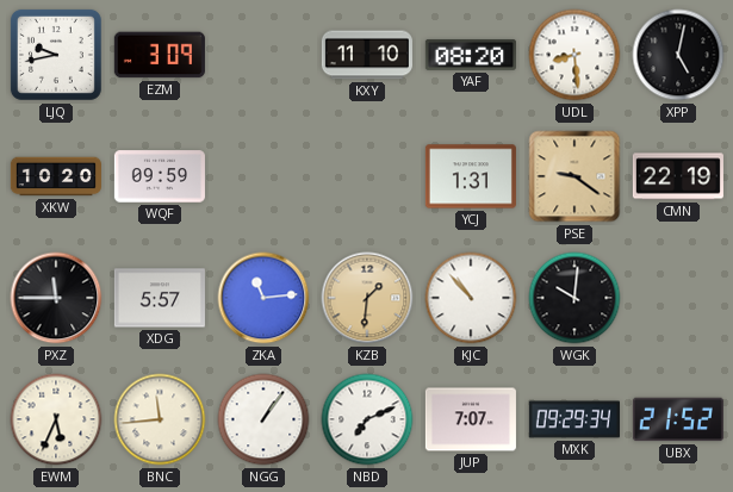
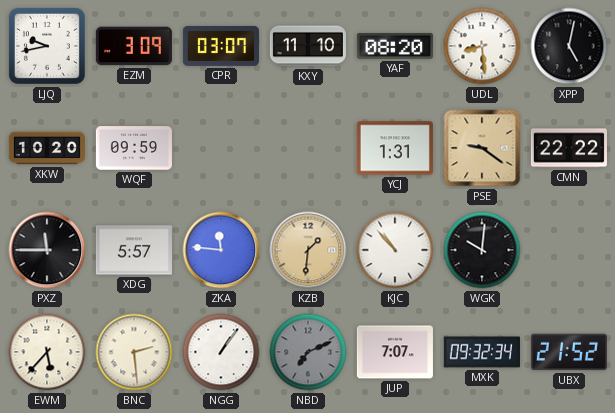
CPR: none -> 03:07
CMN: 22:19 -> 22:22
ZKA: 11:14 -> 11:46
EWM: 5:34 -> 5:37
BNC: 11:44 -> 2:29
NBD dial: white -> grey
MXK: 09:29 -> 09:32
